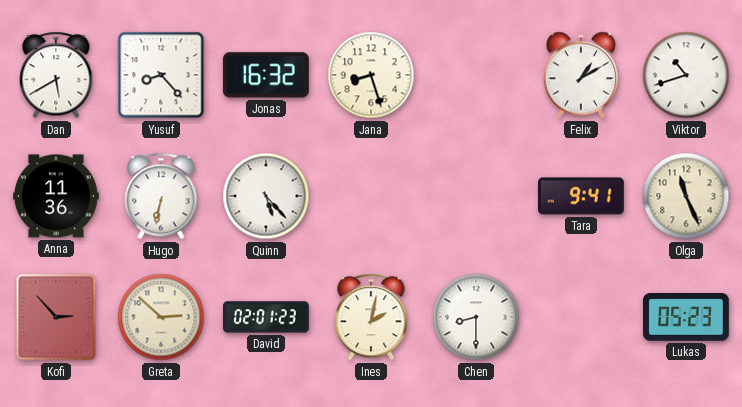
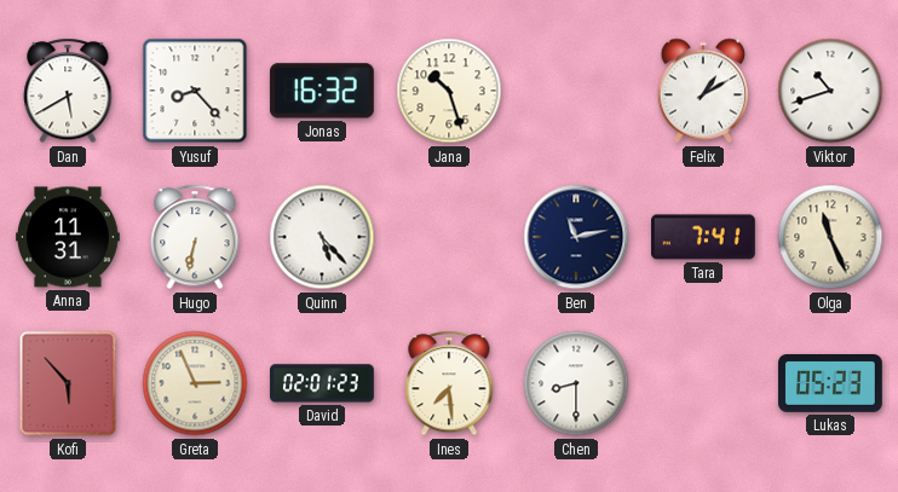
Jana: 8:27 -> 10:27
Anna: 11:36 -> 11:31
Ben: none -> 11:13
Tara: 9:41 -> 7:41
Kofi: 2:53 -> 5:53
Greta: 2:52 -> 2:56
Ines: 2:02 -> 7:29
